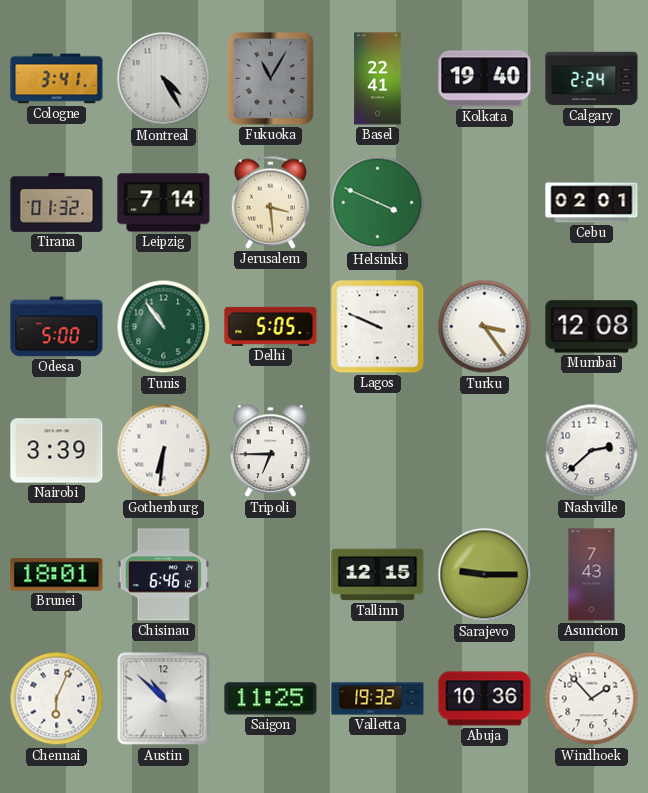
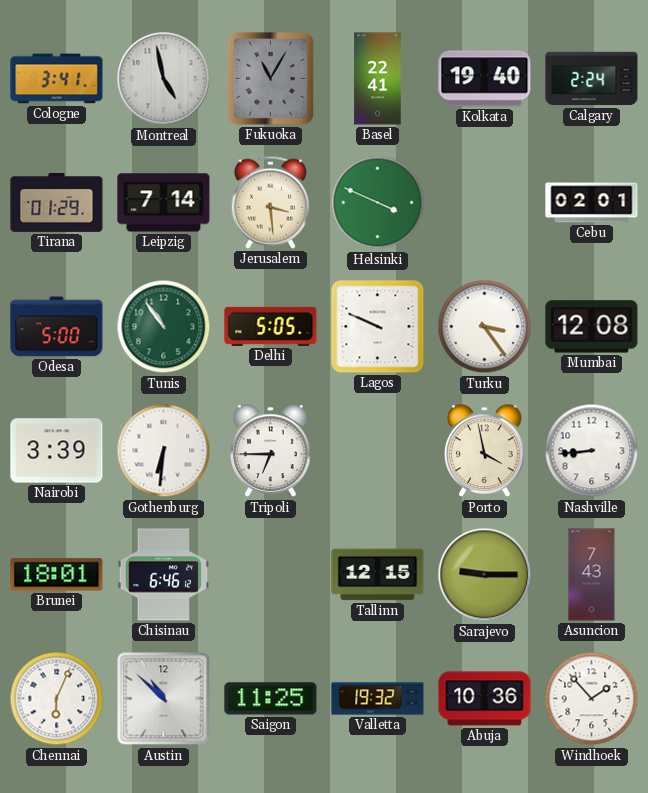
Montreal: 4:25 -> 4:58
Tirana: 01:32 -> 01:29
Porto: none -> 3:58
Nashville: 2:38 -> 8:44
